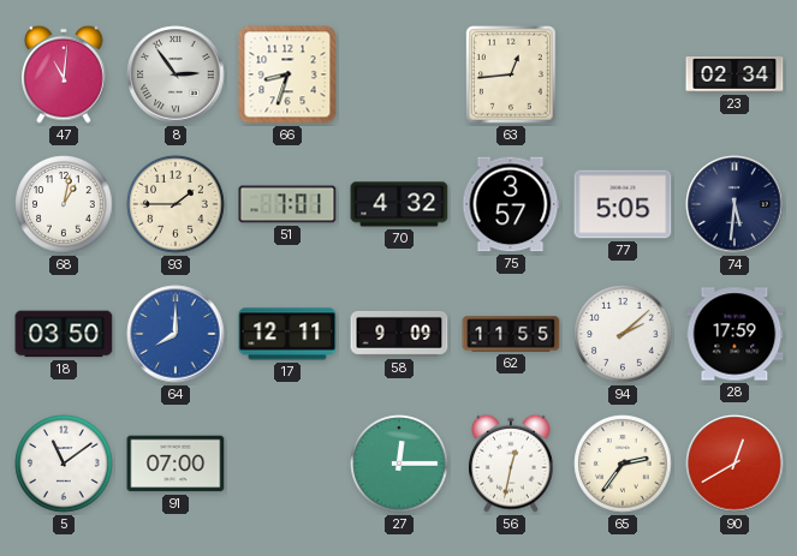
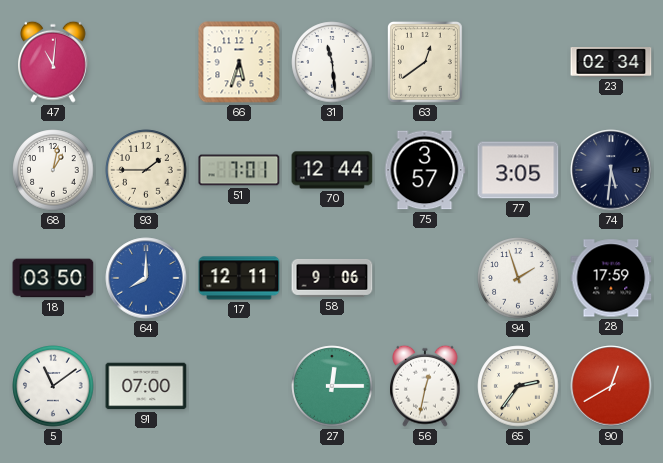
8: 2:54 -> none
66: 8:33 -> 5:33
31: none -> 11:29
63: 12:44 -> 12:39
70: 4:32 -> 12:44
77: 5:05 -> 3:05
58: 9:09 -> 9:06
62: 11:55 -> none
94: 2:08 -> 1:57
